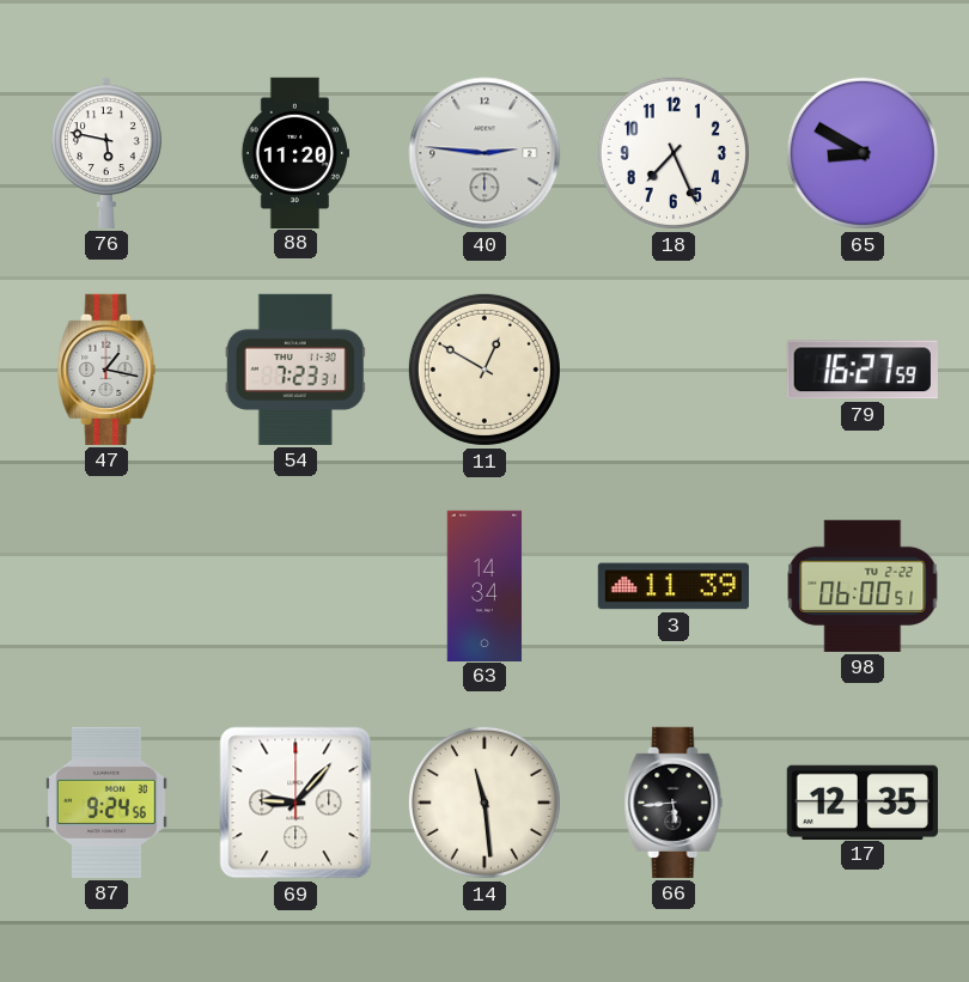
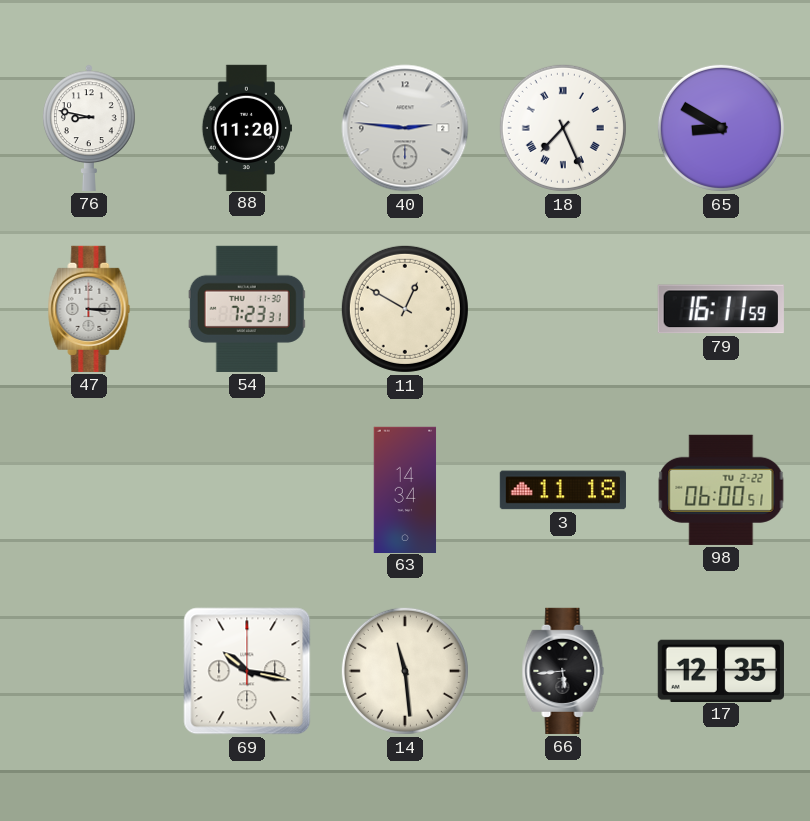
76: 5:47 -> 8:47
18 numerals: Arabic -> Roman
47: 1:17 -> 3:15
79: 16:27 -> 16:11
3: 11:39 -> 11:18
87: 9:24 -> none
69: 9:07 -> 10:17
